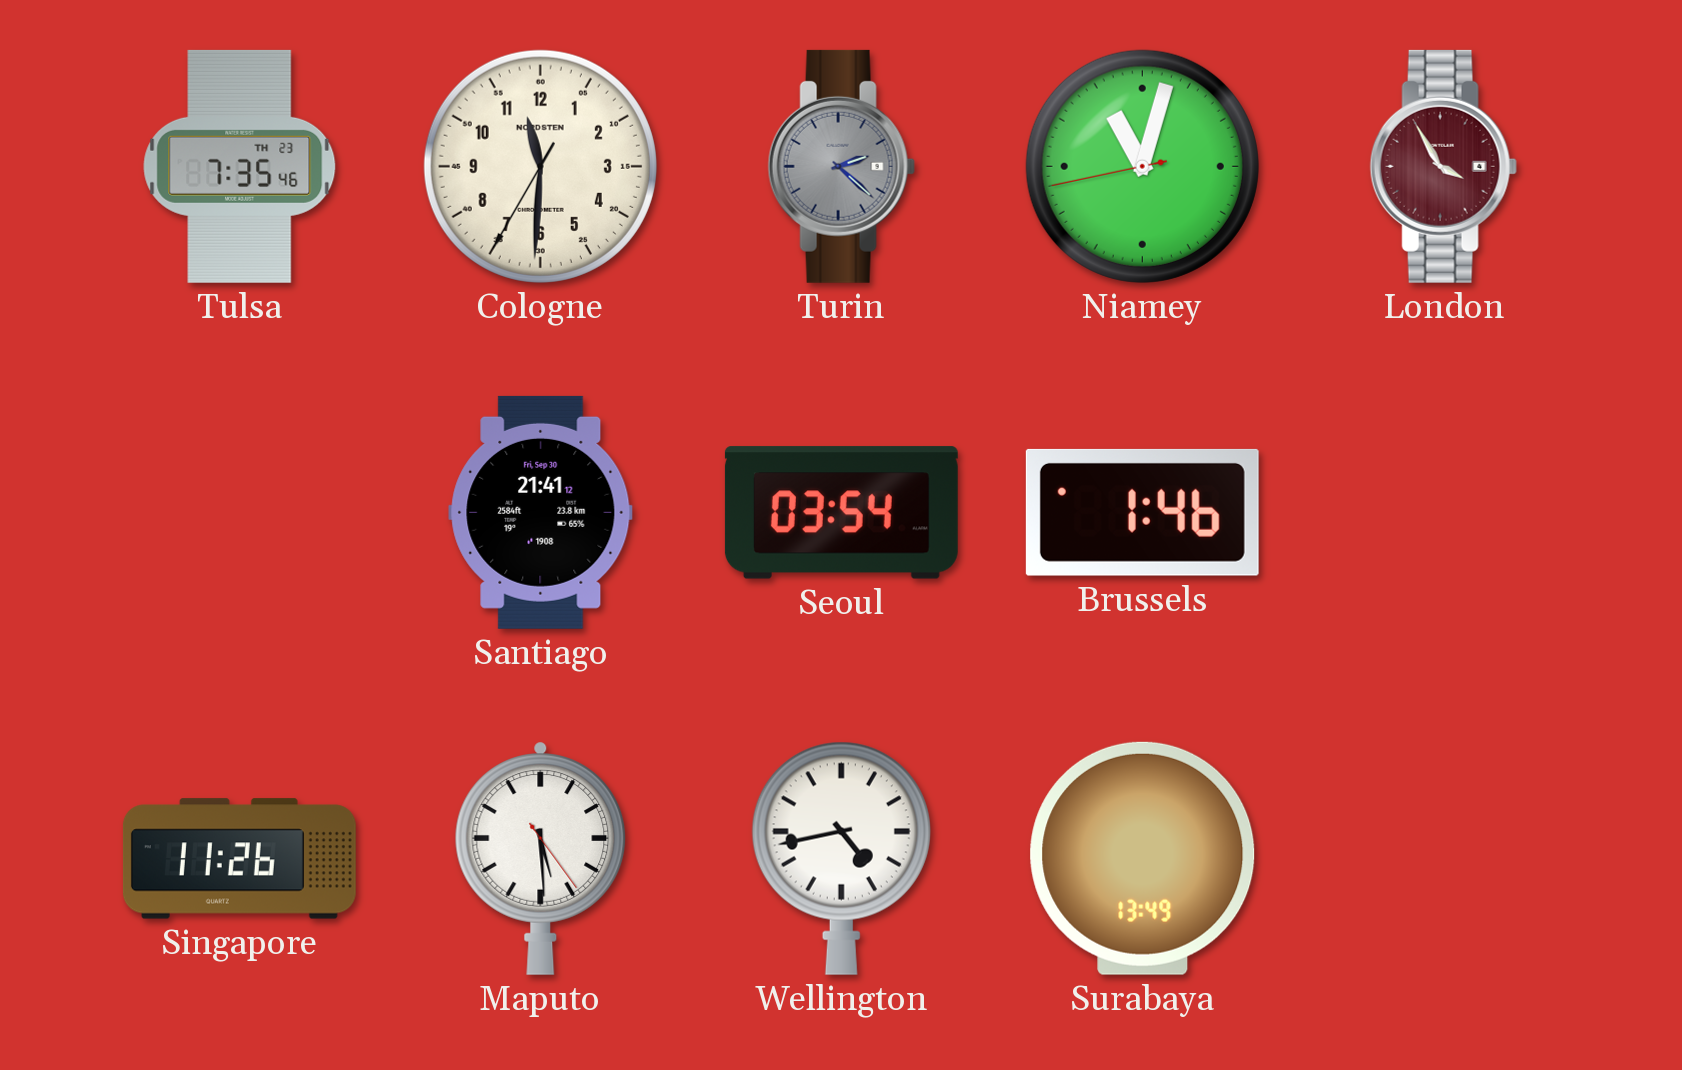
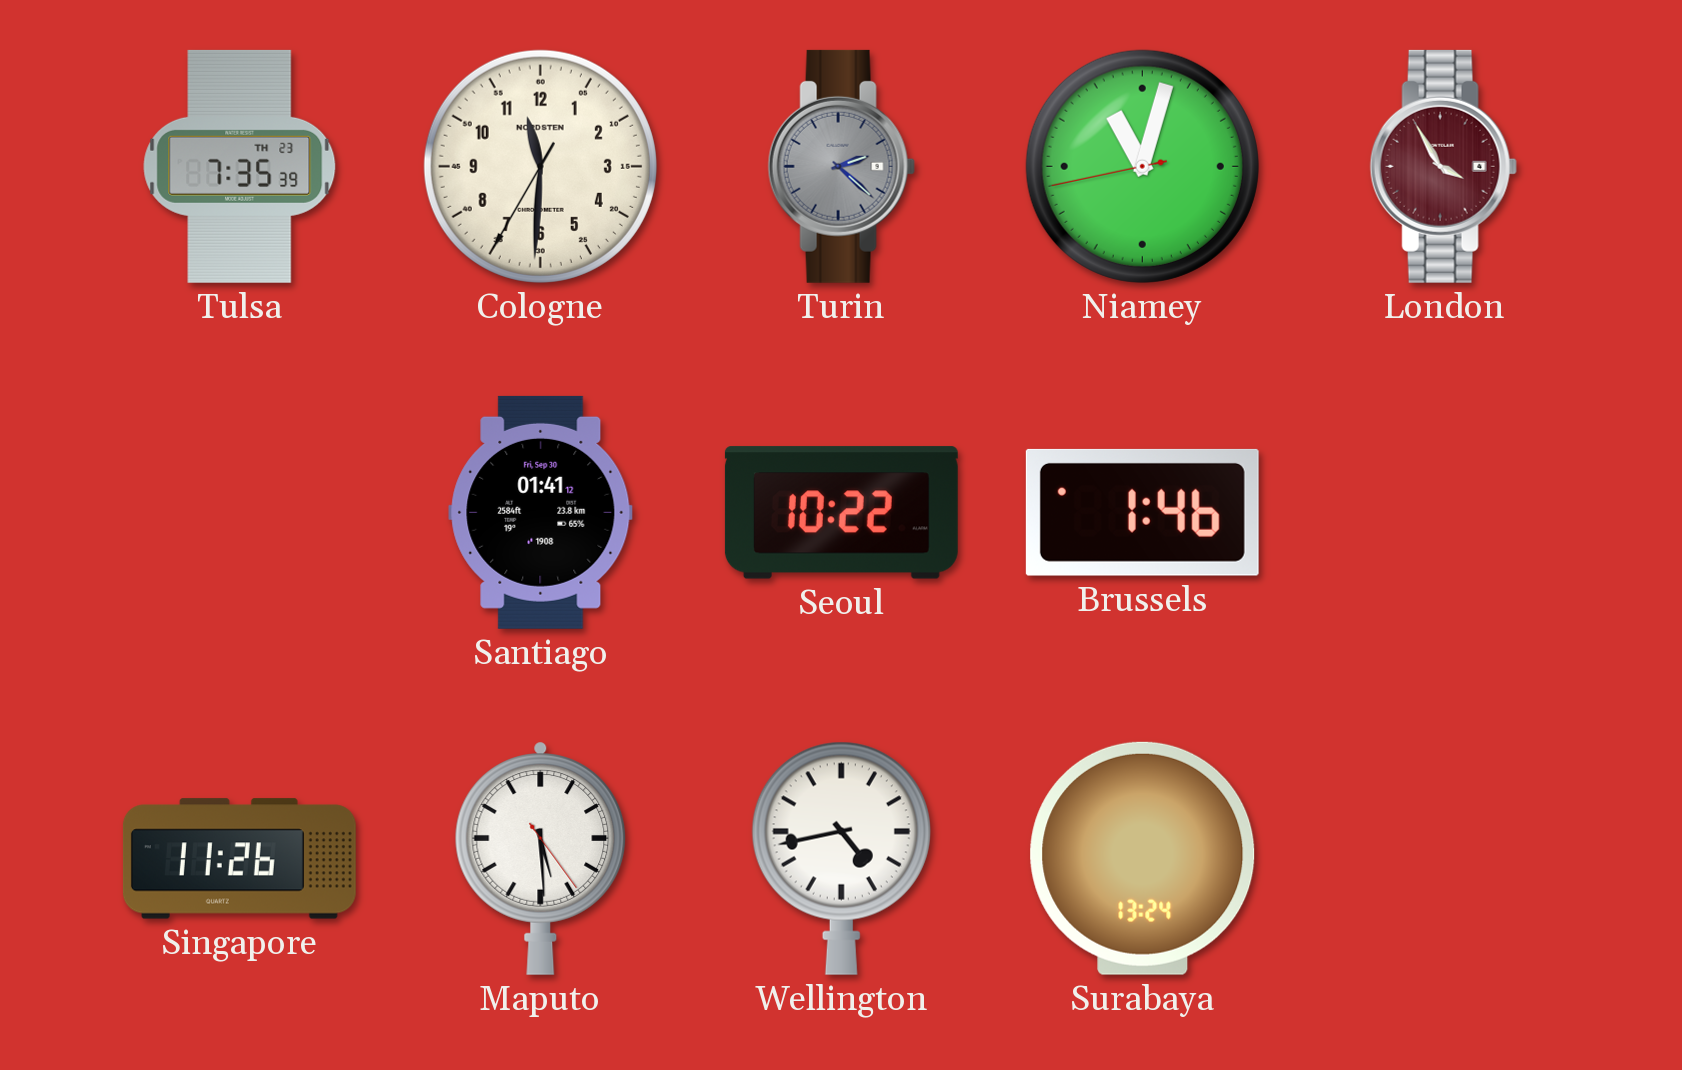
Tulsa: 7:35:46 -> 7:35:39
Santiago: 21:41 -> 01:41
Seoul: 03:54 -> 10:22
Surabaya: 13:49 -> 13:24
